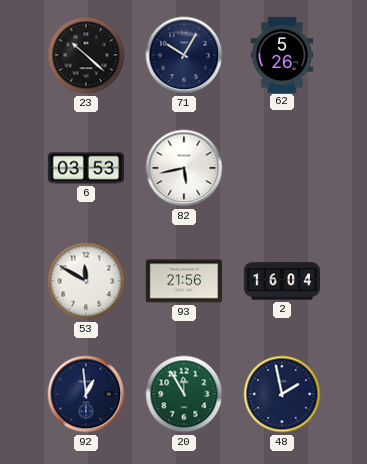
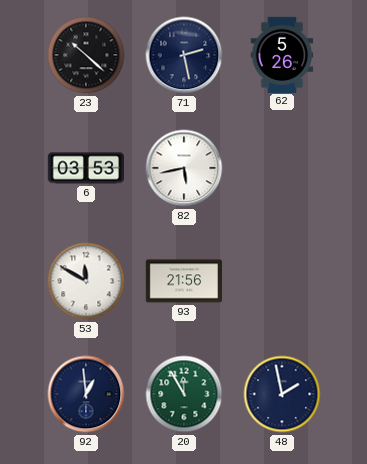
71: 10:05 -> 2:28
2: 16:04 -> none
